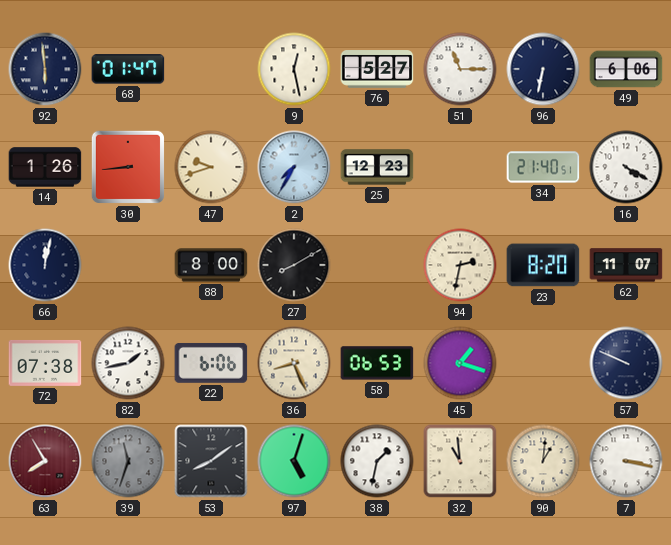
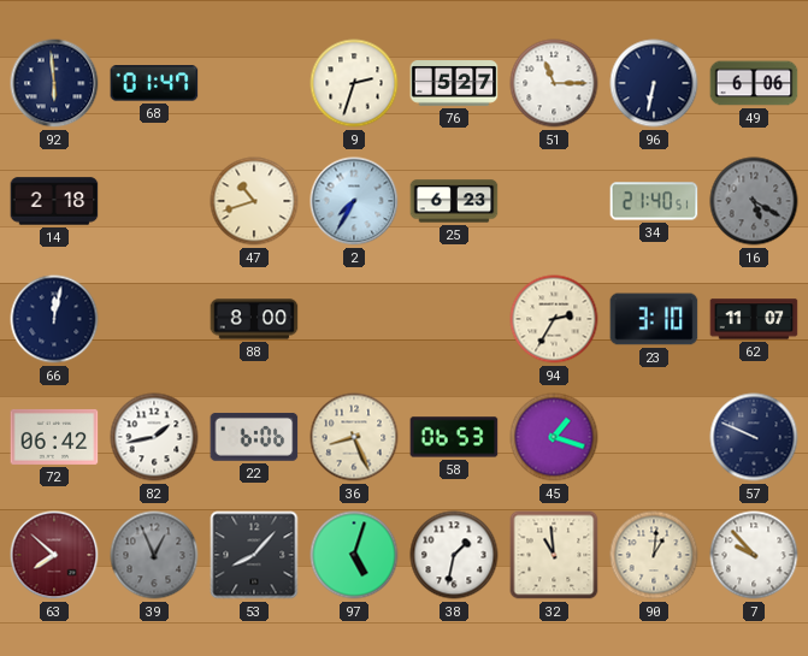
9: 12:28 -> 2:33
14: 1:26 -> 2:18
30: 8:44 -> none
47: 9:42 -> 10:42
25: 12:23 -> 6:23
16: 4:20 -> 5:20
16 dial: white -> grey
27: 8:10 -> none
94: 2:32 -> 2:35
23: 8:20 -> 3:10
72: 07:38 -> 06:42
63: 7:55 -> 7:52
39: 11:33 -> 12:56
53: 8:09 -> 8:07
7: 3:17 -> 9:53
